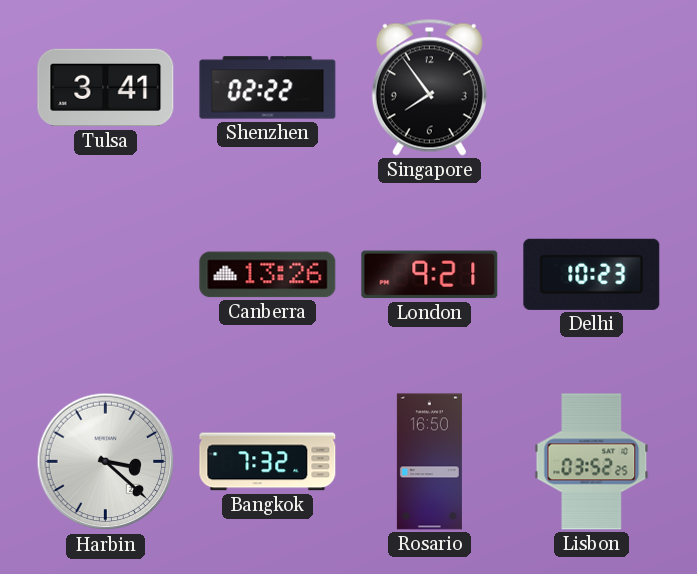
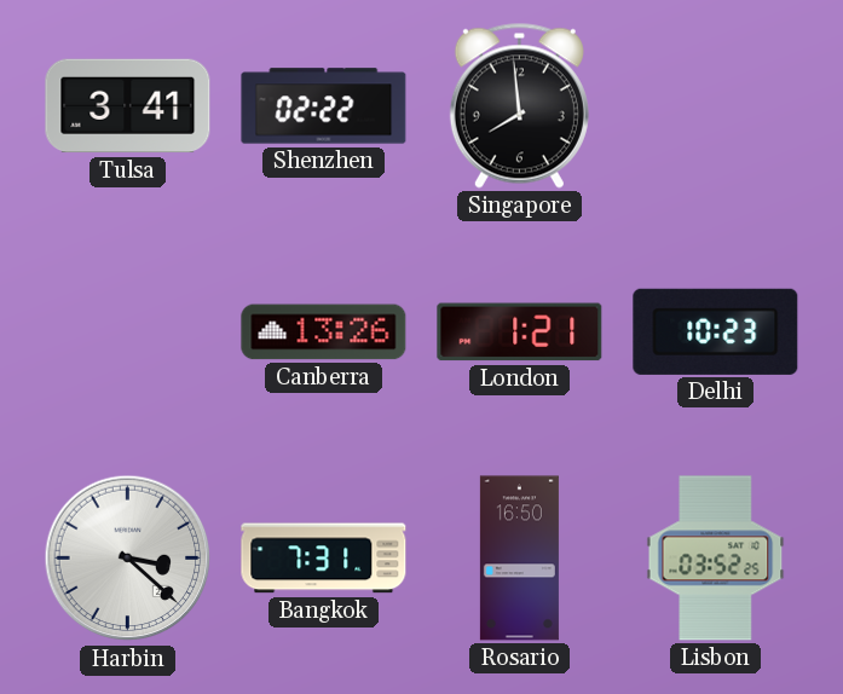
Singapore: 7:54 -> 7:59
London: 9:21 -> 1:21
Bangkok: 7:32 -> 7:31
